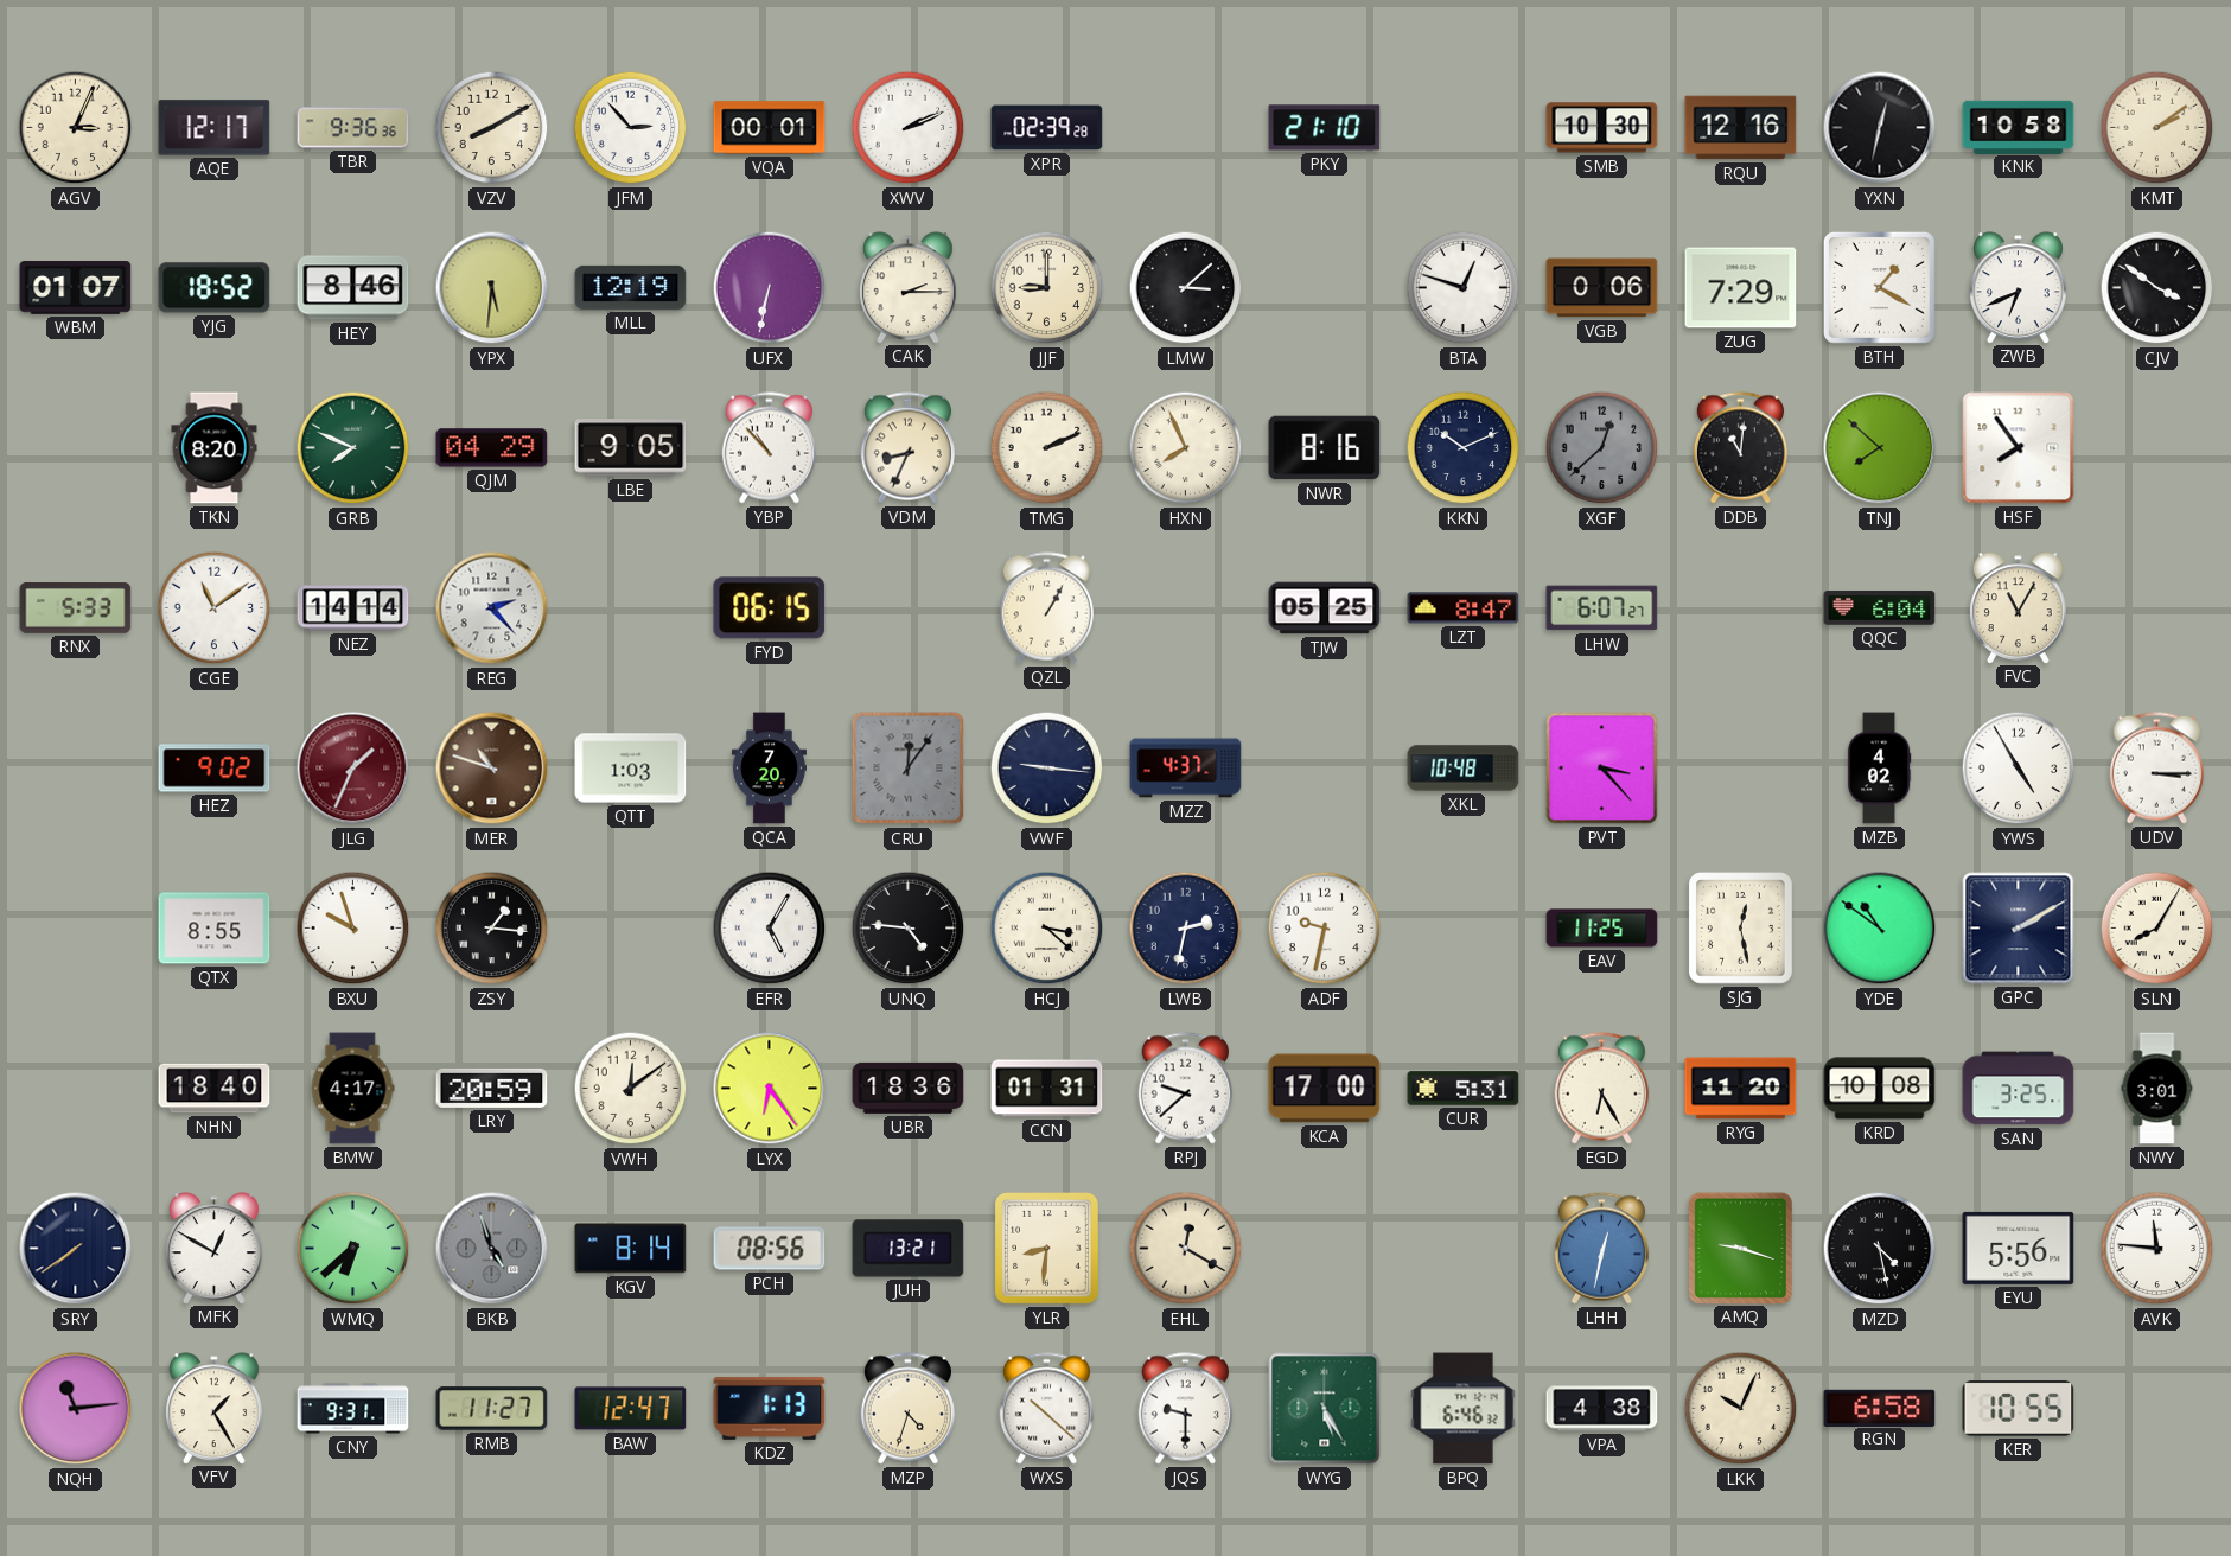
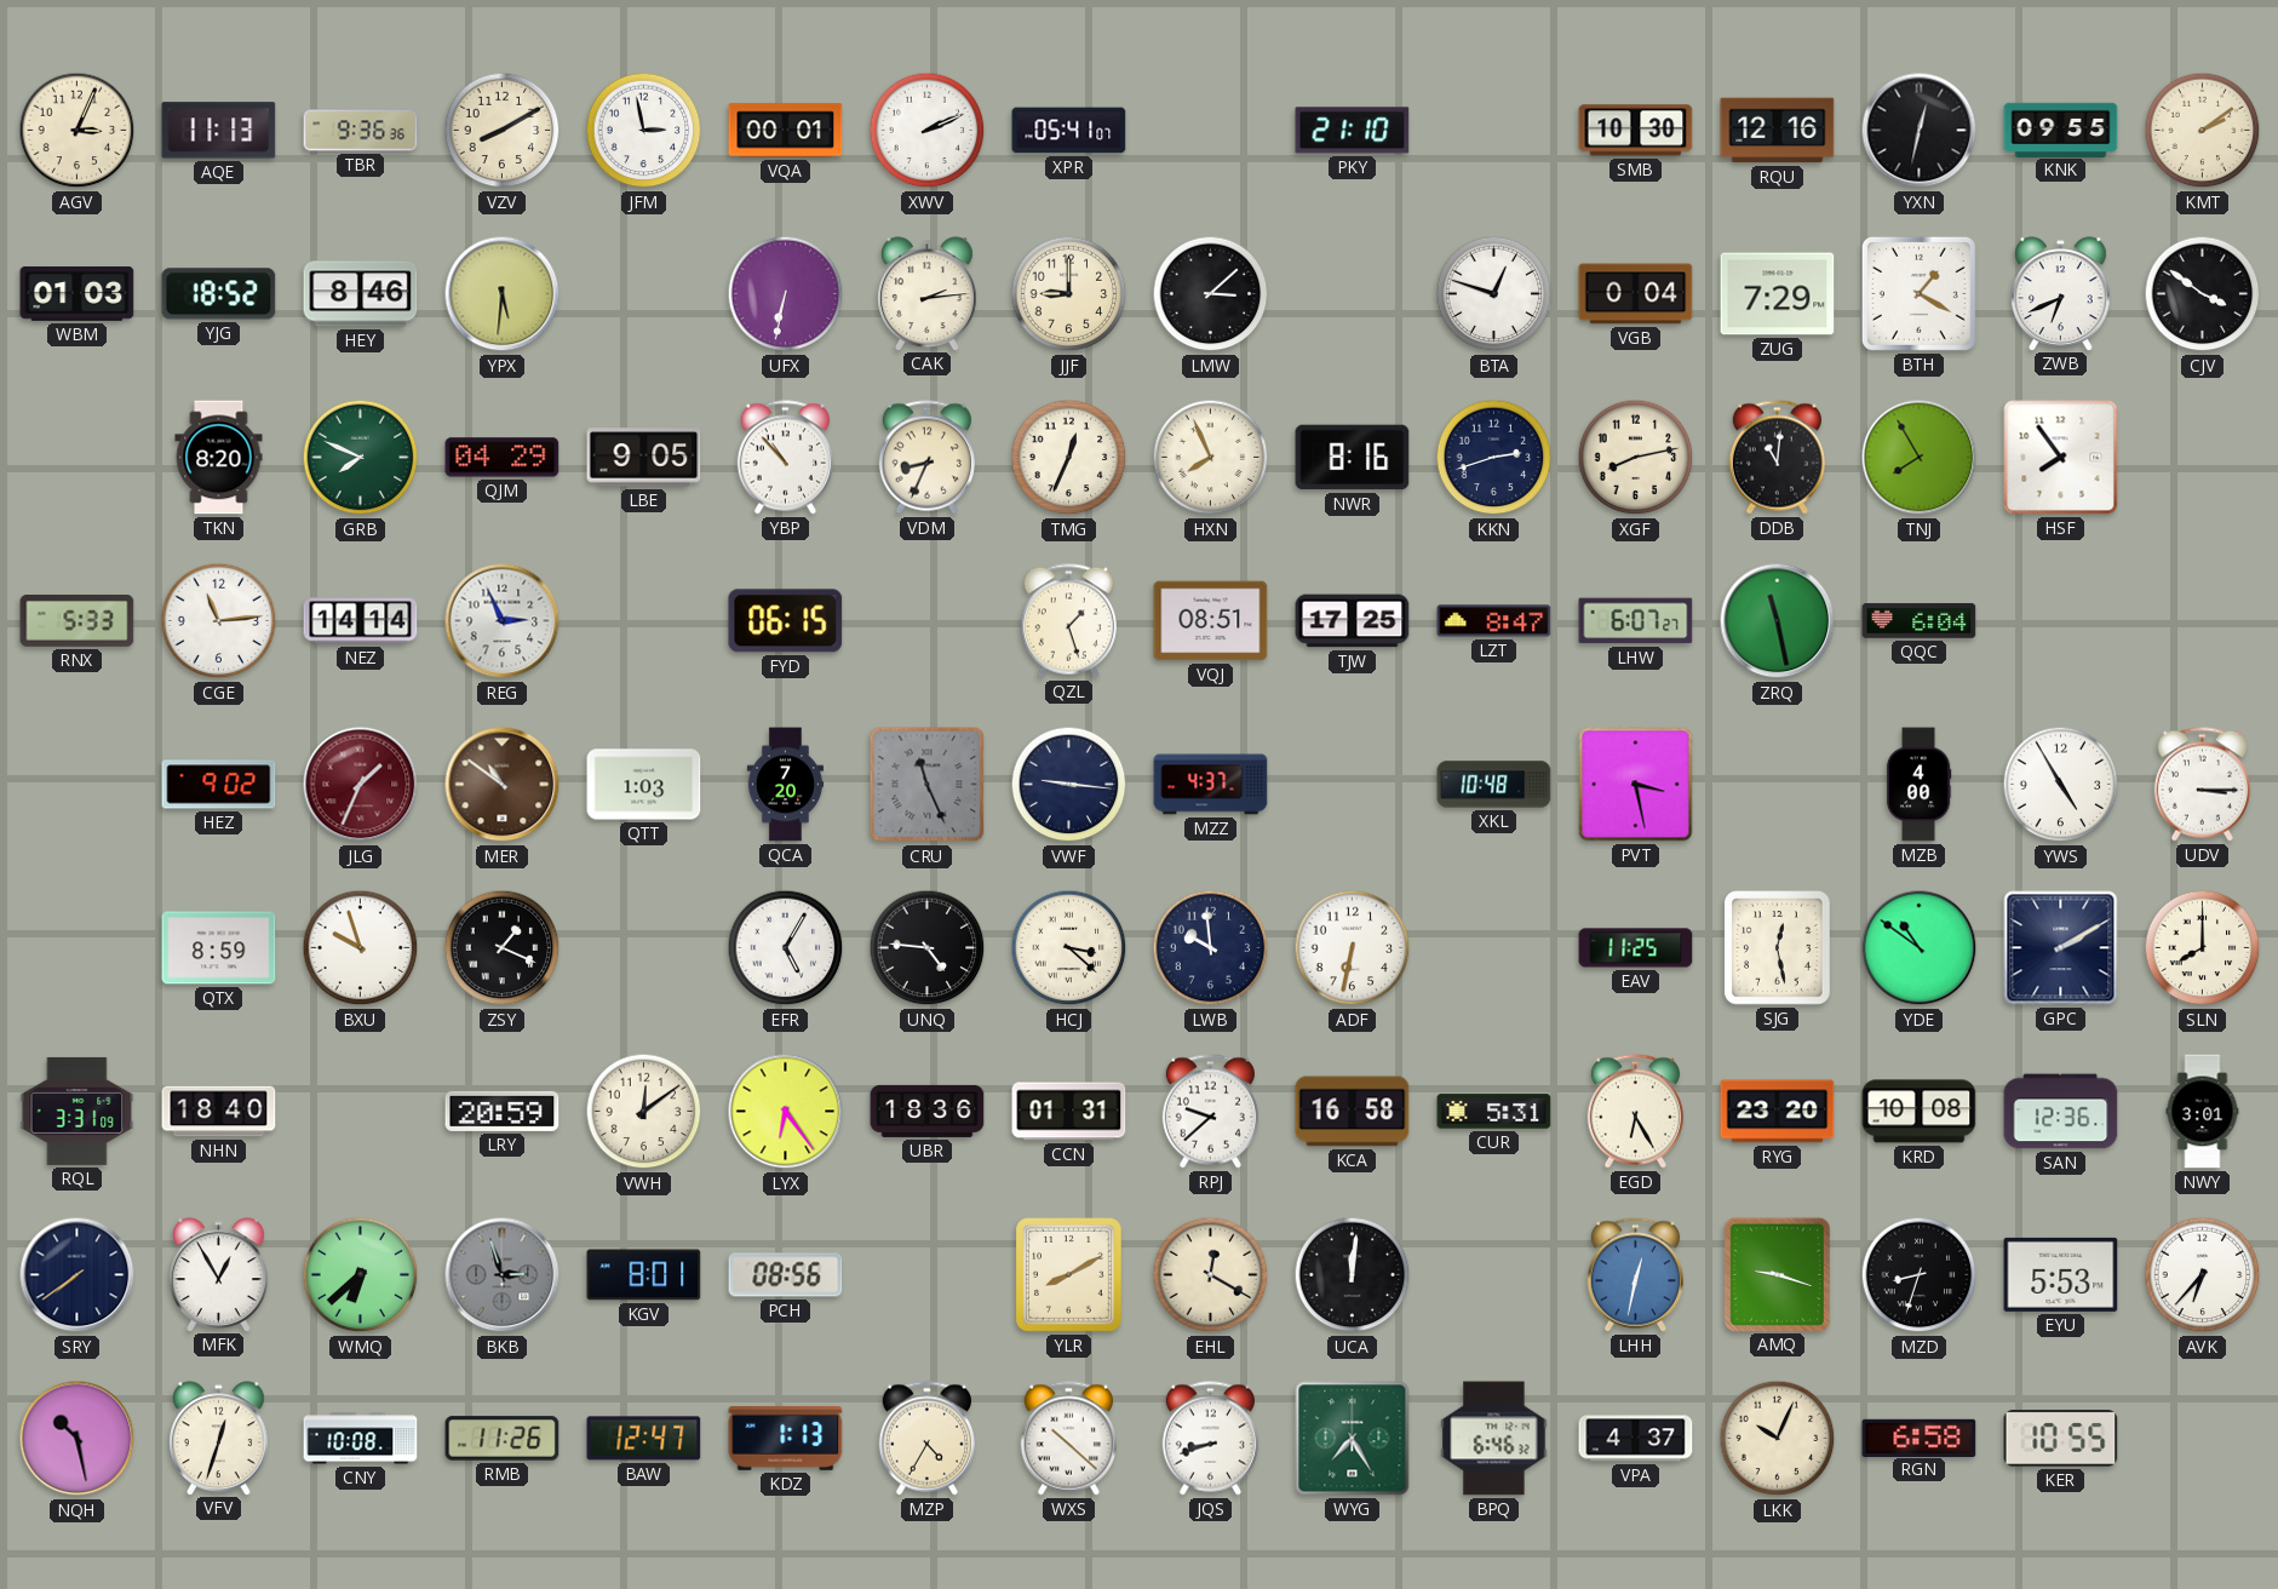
AQE: 12:17 -> 11:13
JFM: 2:53 -> 2:58
XPR: 02:39 -> 05:41
KNK: 10:58 -> 09:55
WBM: 01:07 -> 01:03
MLL: 12:19 -> none
CAK: 2:15 -> 2:14
VGB: 0:06 -> 0:04
TMG: 2:11 -> 12:34
KKN: 10:11 -> 2:42
XGF: 12:38 -> 8:13
XGF dial: grey -> cream
TNJ: 7:52 -> 7:55
CGE: 11:09 -> 11:14
REG: 2:23 -> 2:56
QZL: 1:05 -> 1:27
VQJ: none -> 08:51
TJW: 05:25 -> 17:25
ZRQ: none -> 11:28
FVC: 11:05 -> none
MER: 10:48 -> 10:51
CRU: 12:06 -> 11:26
PVT: 3:23 -> 3:28
MZB: 4:02 -> 4:00
QTX: 8:55 -> 8:59
ZSY: 1:16 -> 1:19
LWB: 2:32 -> 9:59
ADF: 9:32 -> 6:32
SLN: 8:05 -> 8:00
RQL: none -> 3:31
BMW: 4:17 -> none
KCA: 17:00 -> 16:58
RYG: 11:20 -> 23:20
SAN: 3:25 -> 12:36
MFK: 12:50 -> 12:55
BKB: 4:57 -> 2:57
KGV: 8:14 -> 8:01
JUH: 13:21 -> none
YLR: 8:31 -> 8:10
UCA: none -> 12:01
MZD: 4:28 -> 8:33
EYU: 5:56 -> 5:53
AVK: 11:46 -> 6:37
NQH: 11:14 -> 10:28
VFV: 1:25 -> 12:33
CNY: 9:31 -> 10:08
RMB: 11:27 -> 11:26
MZP: 4:33 -> 4:35
JQS: 9:30 -> 8:42
WYG: 5:25 -> 7:25
VPA: 4:38 -> 4:37
